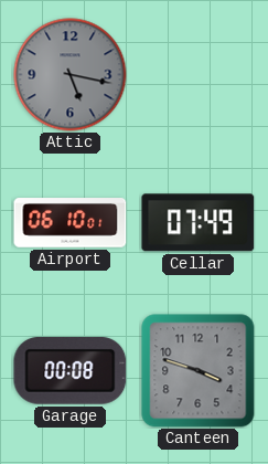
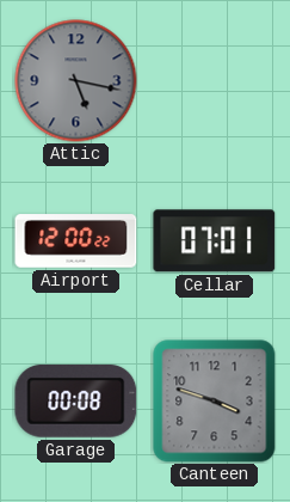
Airport: 06:10 -> 12:00
Cellar: 07:49 -> 07:01
